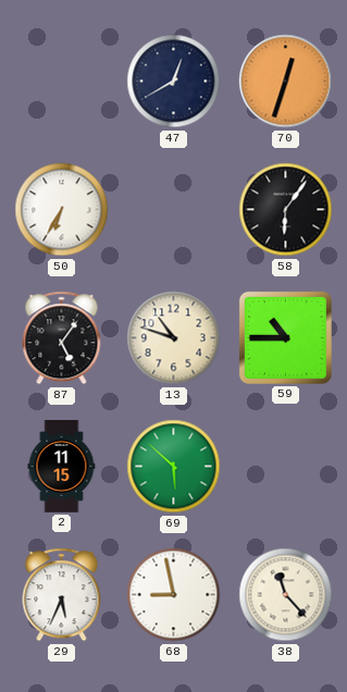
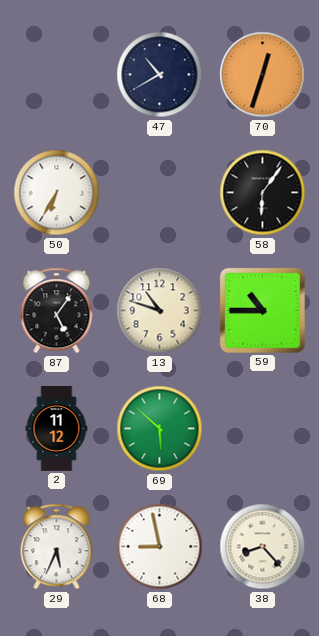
47: 12:40 -> 10:40
2: 11:15 -> 11:12
38: 11:23 -> 8:23
